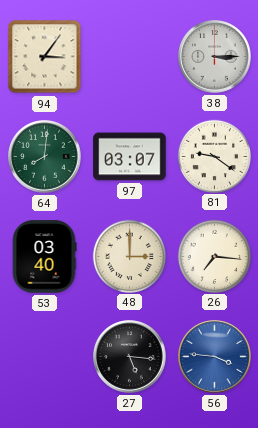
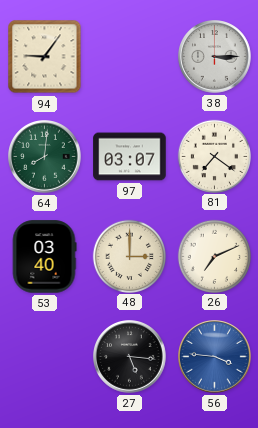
94: 3:06 -> 9:06
81: 9:21 -> 7:21
26: 7:16 -> 7:11
